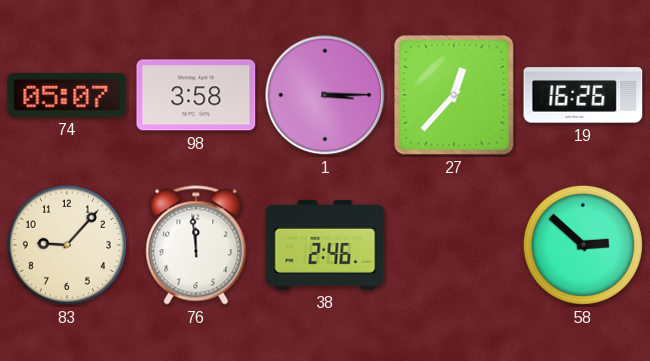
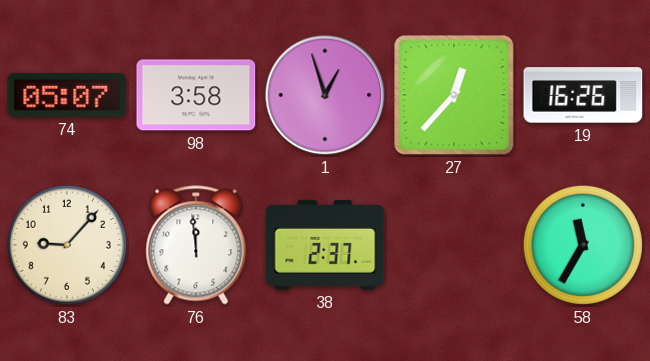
1: 3:15 -> 12:57
38: 2:46 -> 2:37
58: 2:52 -> 11:35
